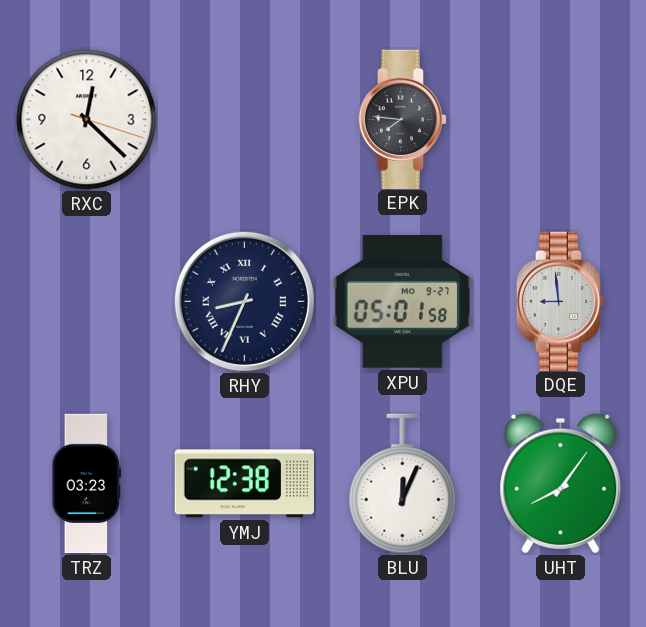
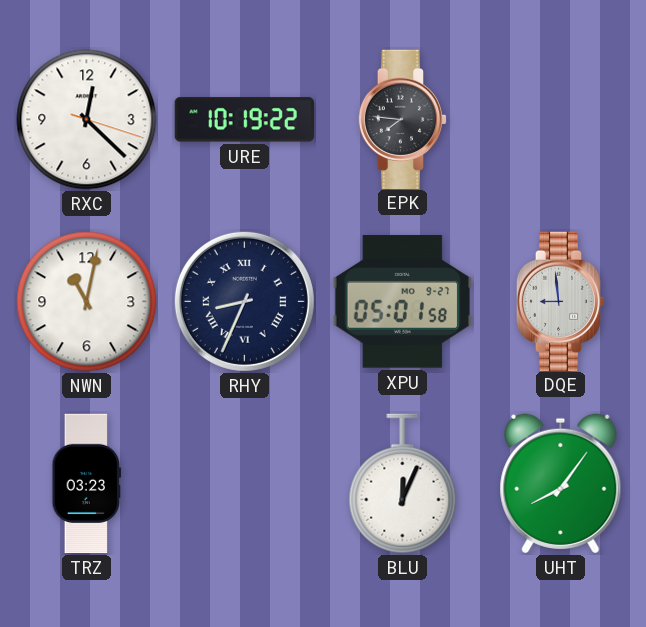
URE: none -> 10:19
NWN: none -> 11:02
YMJ: 12:38 -> none
